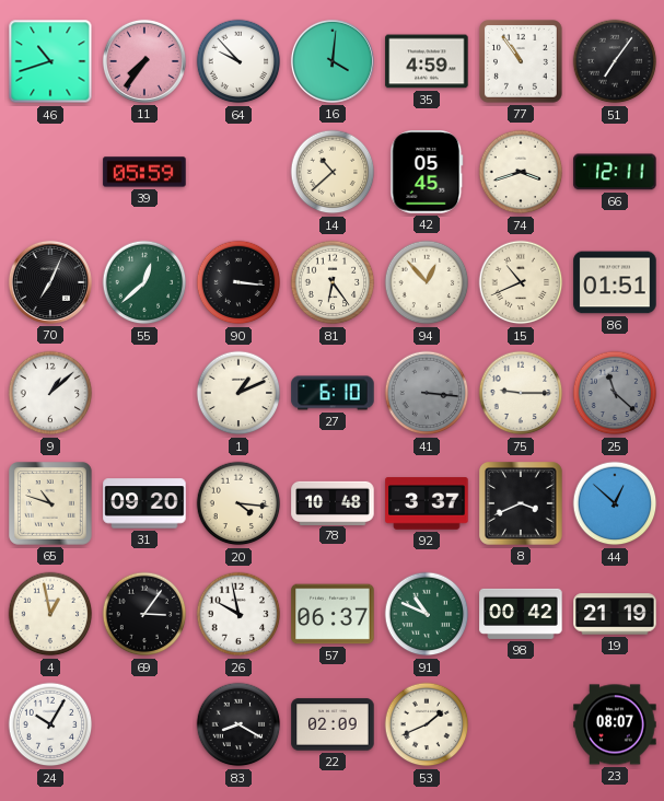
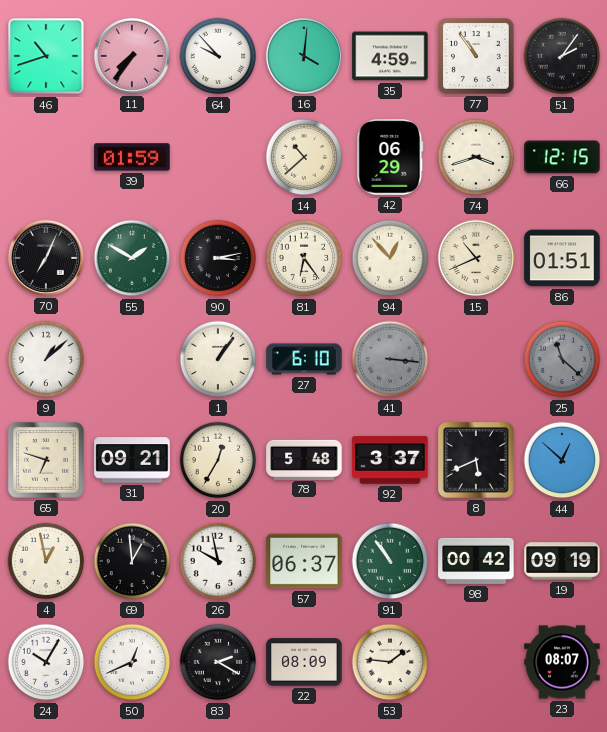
51: 7:06 -> 2:06
39: 05:59 -> 01:59
42: 05:45 -> 06:29
66: 12:11 -> 12:15
55: 12:38 -> 1:50
90: 3:16 -> 3:13
1: 1:11 -> 1:06
75: 9:15 -> none
65: 10:48 -> 6:48
31: 09:20 -> 09:21
20: 4:16 -> 12:35
78: 10:48 -> 5:48
8: 3:41 -> 5:41
69: 3:06 -> 12:59
91: 10:49 -> 10:54
19: 21:19 -> 09:19
50: none -> 12:41
83: 8:20 -> 2:20
22: 02:09 -> 08:09
53: 1:41 -> 1:46
